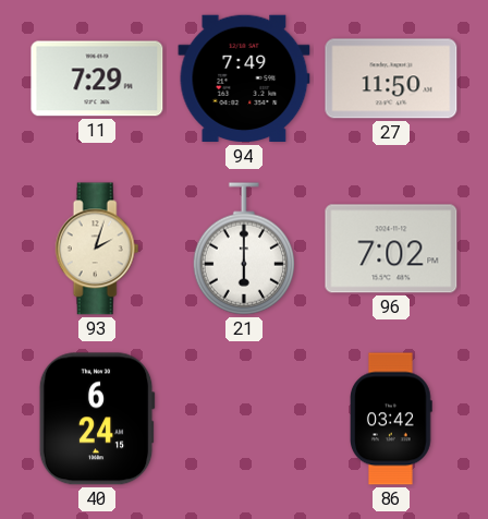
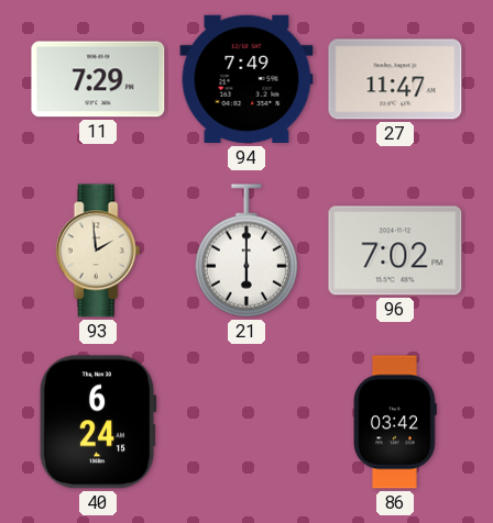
27: 11:50 -> 11:47
93: 2:03 -> 1:59
